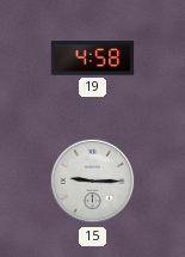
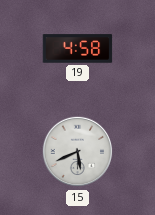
15: 9:15 -> 5:41
